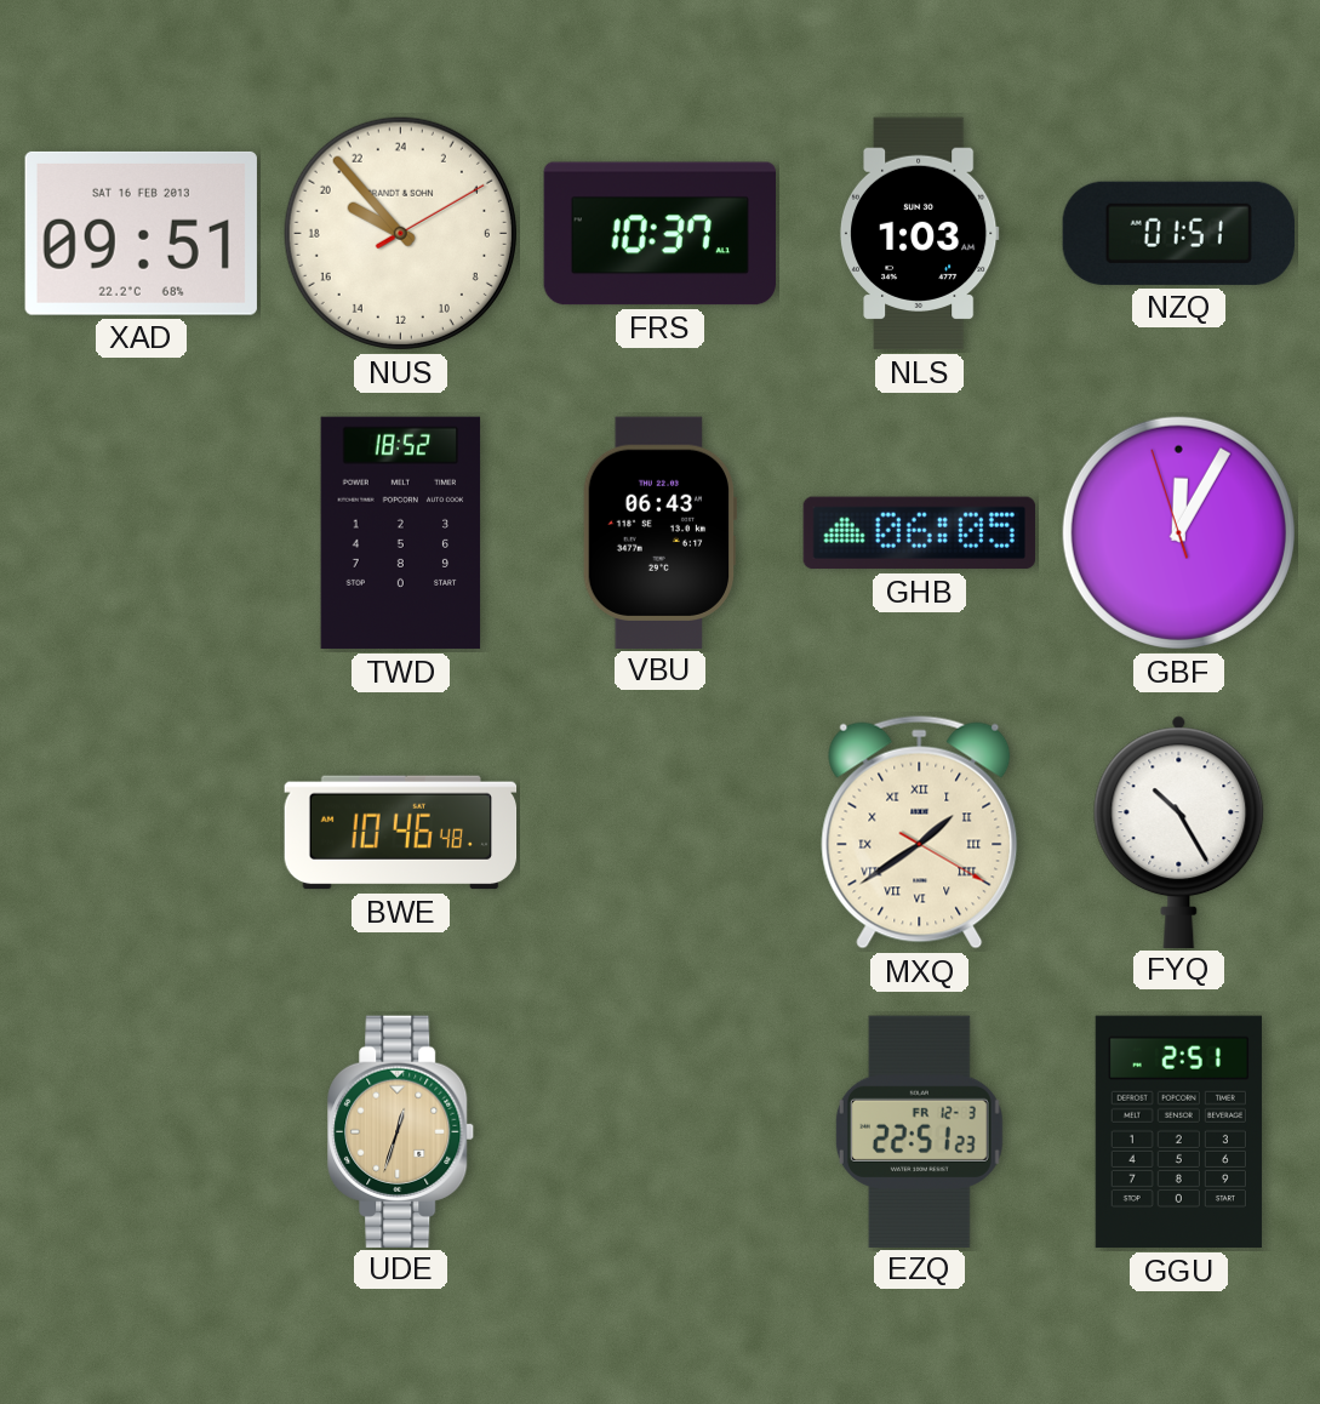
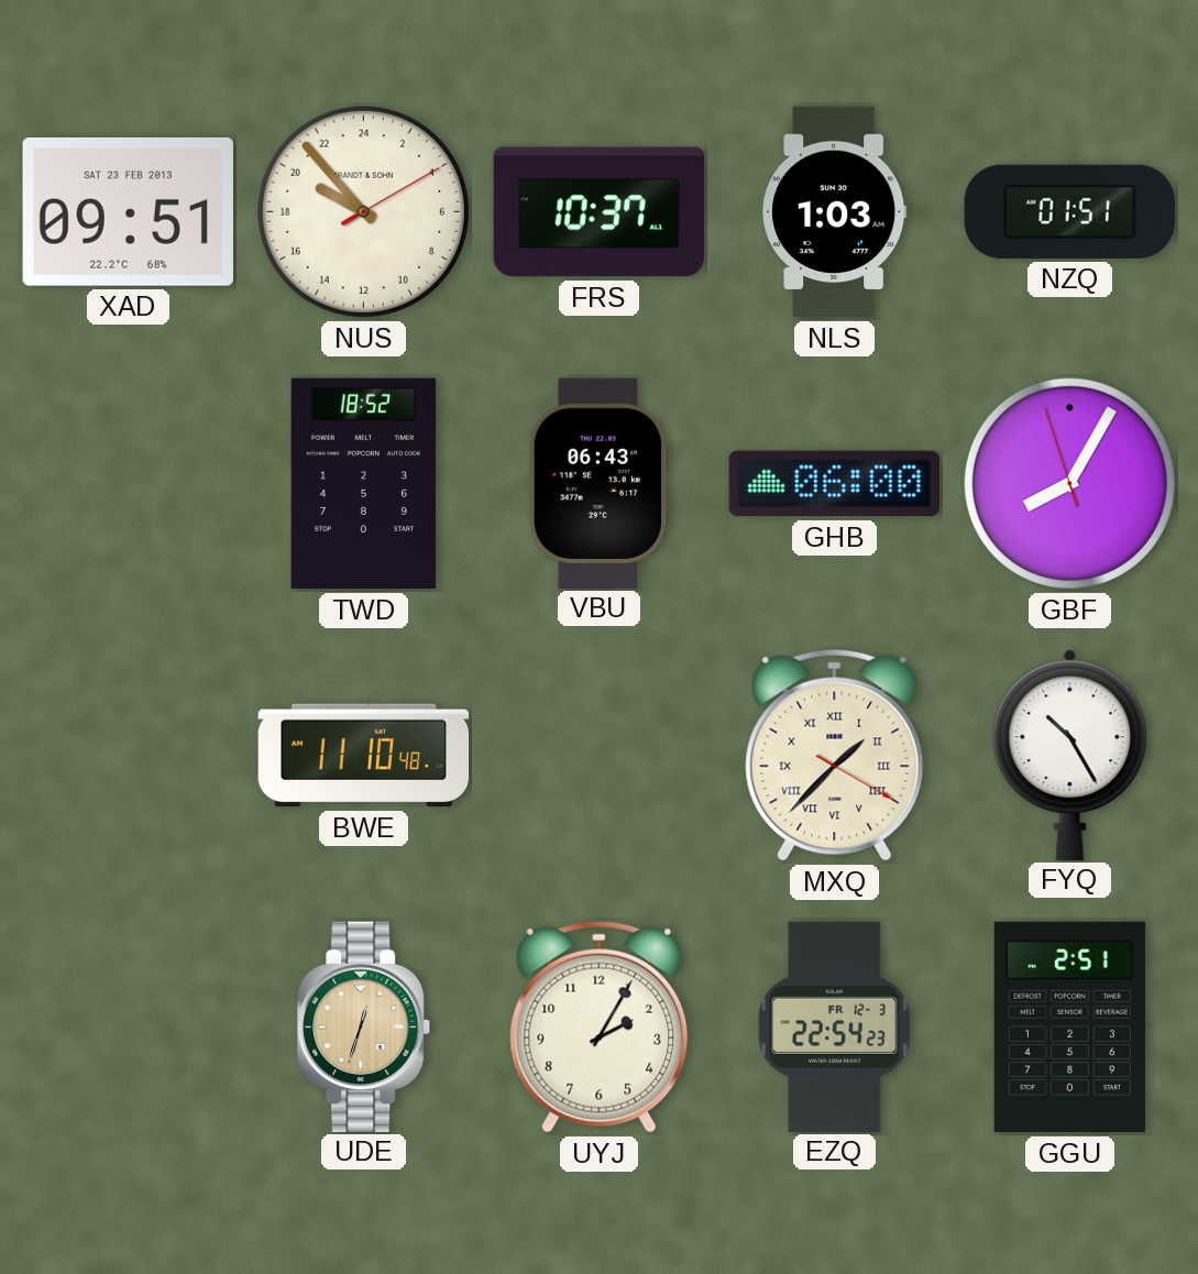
XAD date: SAT 16 FEB 2013 -> SAT 23 FEB 2013
GHB: 06:05 -> 06:00
GBF: 12:04 -> 8:04
BWE: 10:46 -> 11:10
MXQ: 1:39 -> 1:37
UYJ: none -> 2:05
EZQ: 22:51 -> 22:54
